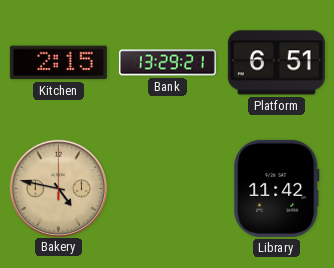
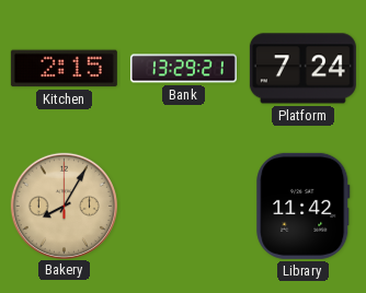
Platform: 6:51 -> 7:24
Bakery: 4:47 -> 8:05
